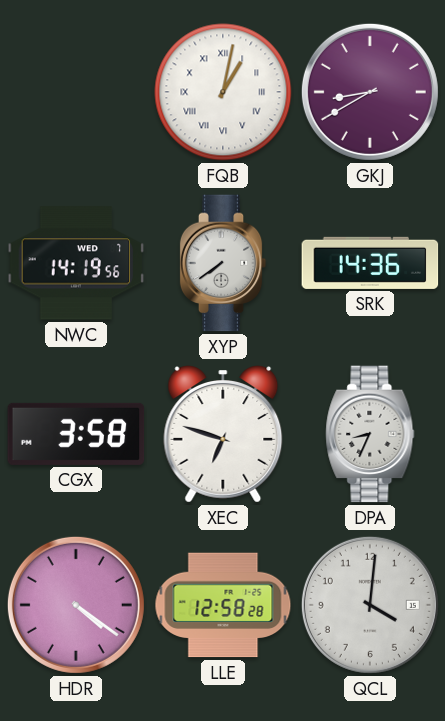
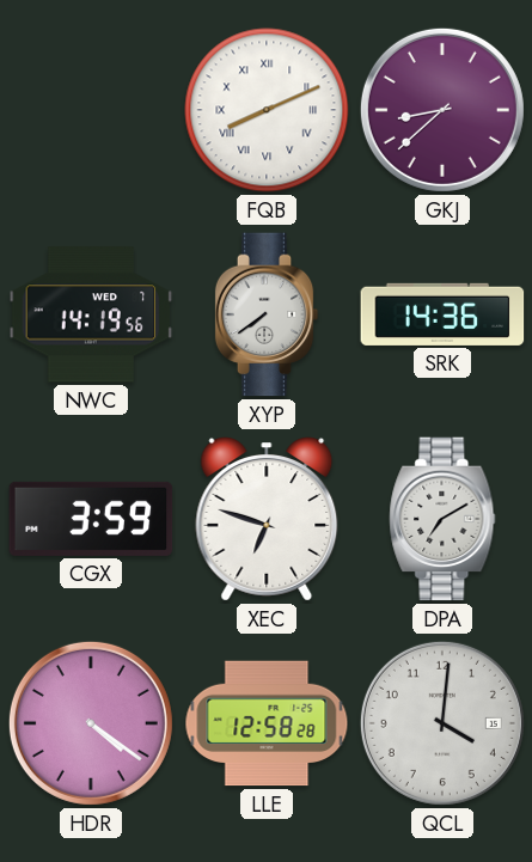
FQB: 1:02 -> 8:11
GKJ: 8:40 -> 8:38
CGX: 3:58 -> 3:59
DPA: 8:34 -> 7:10
